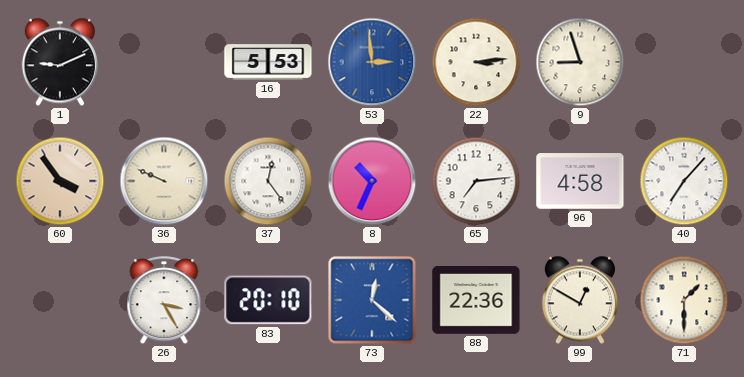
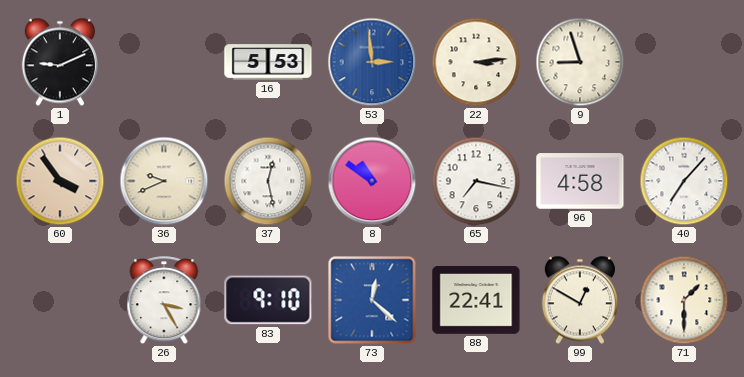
36: 9:49 -> 9:41
37: 12:24 -> 12:28
8: 10:34 -> 10:51
65: 7:14 -> 7:17
83: 20:10 -> 9:10
88: 22:36 -> 22:41
